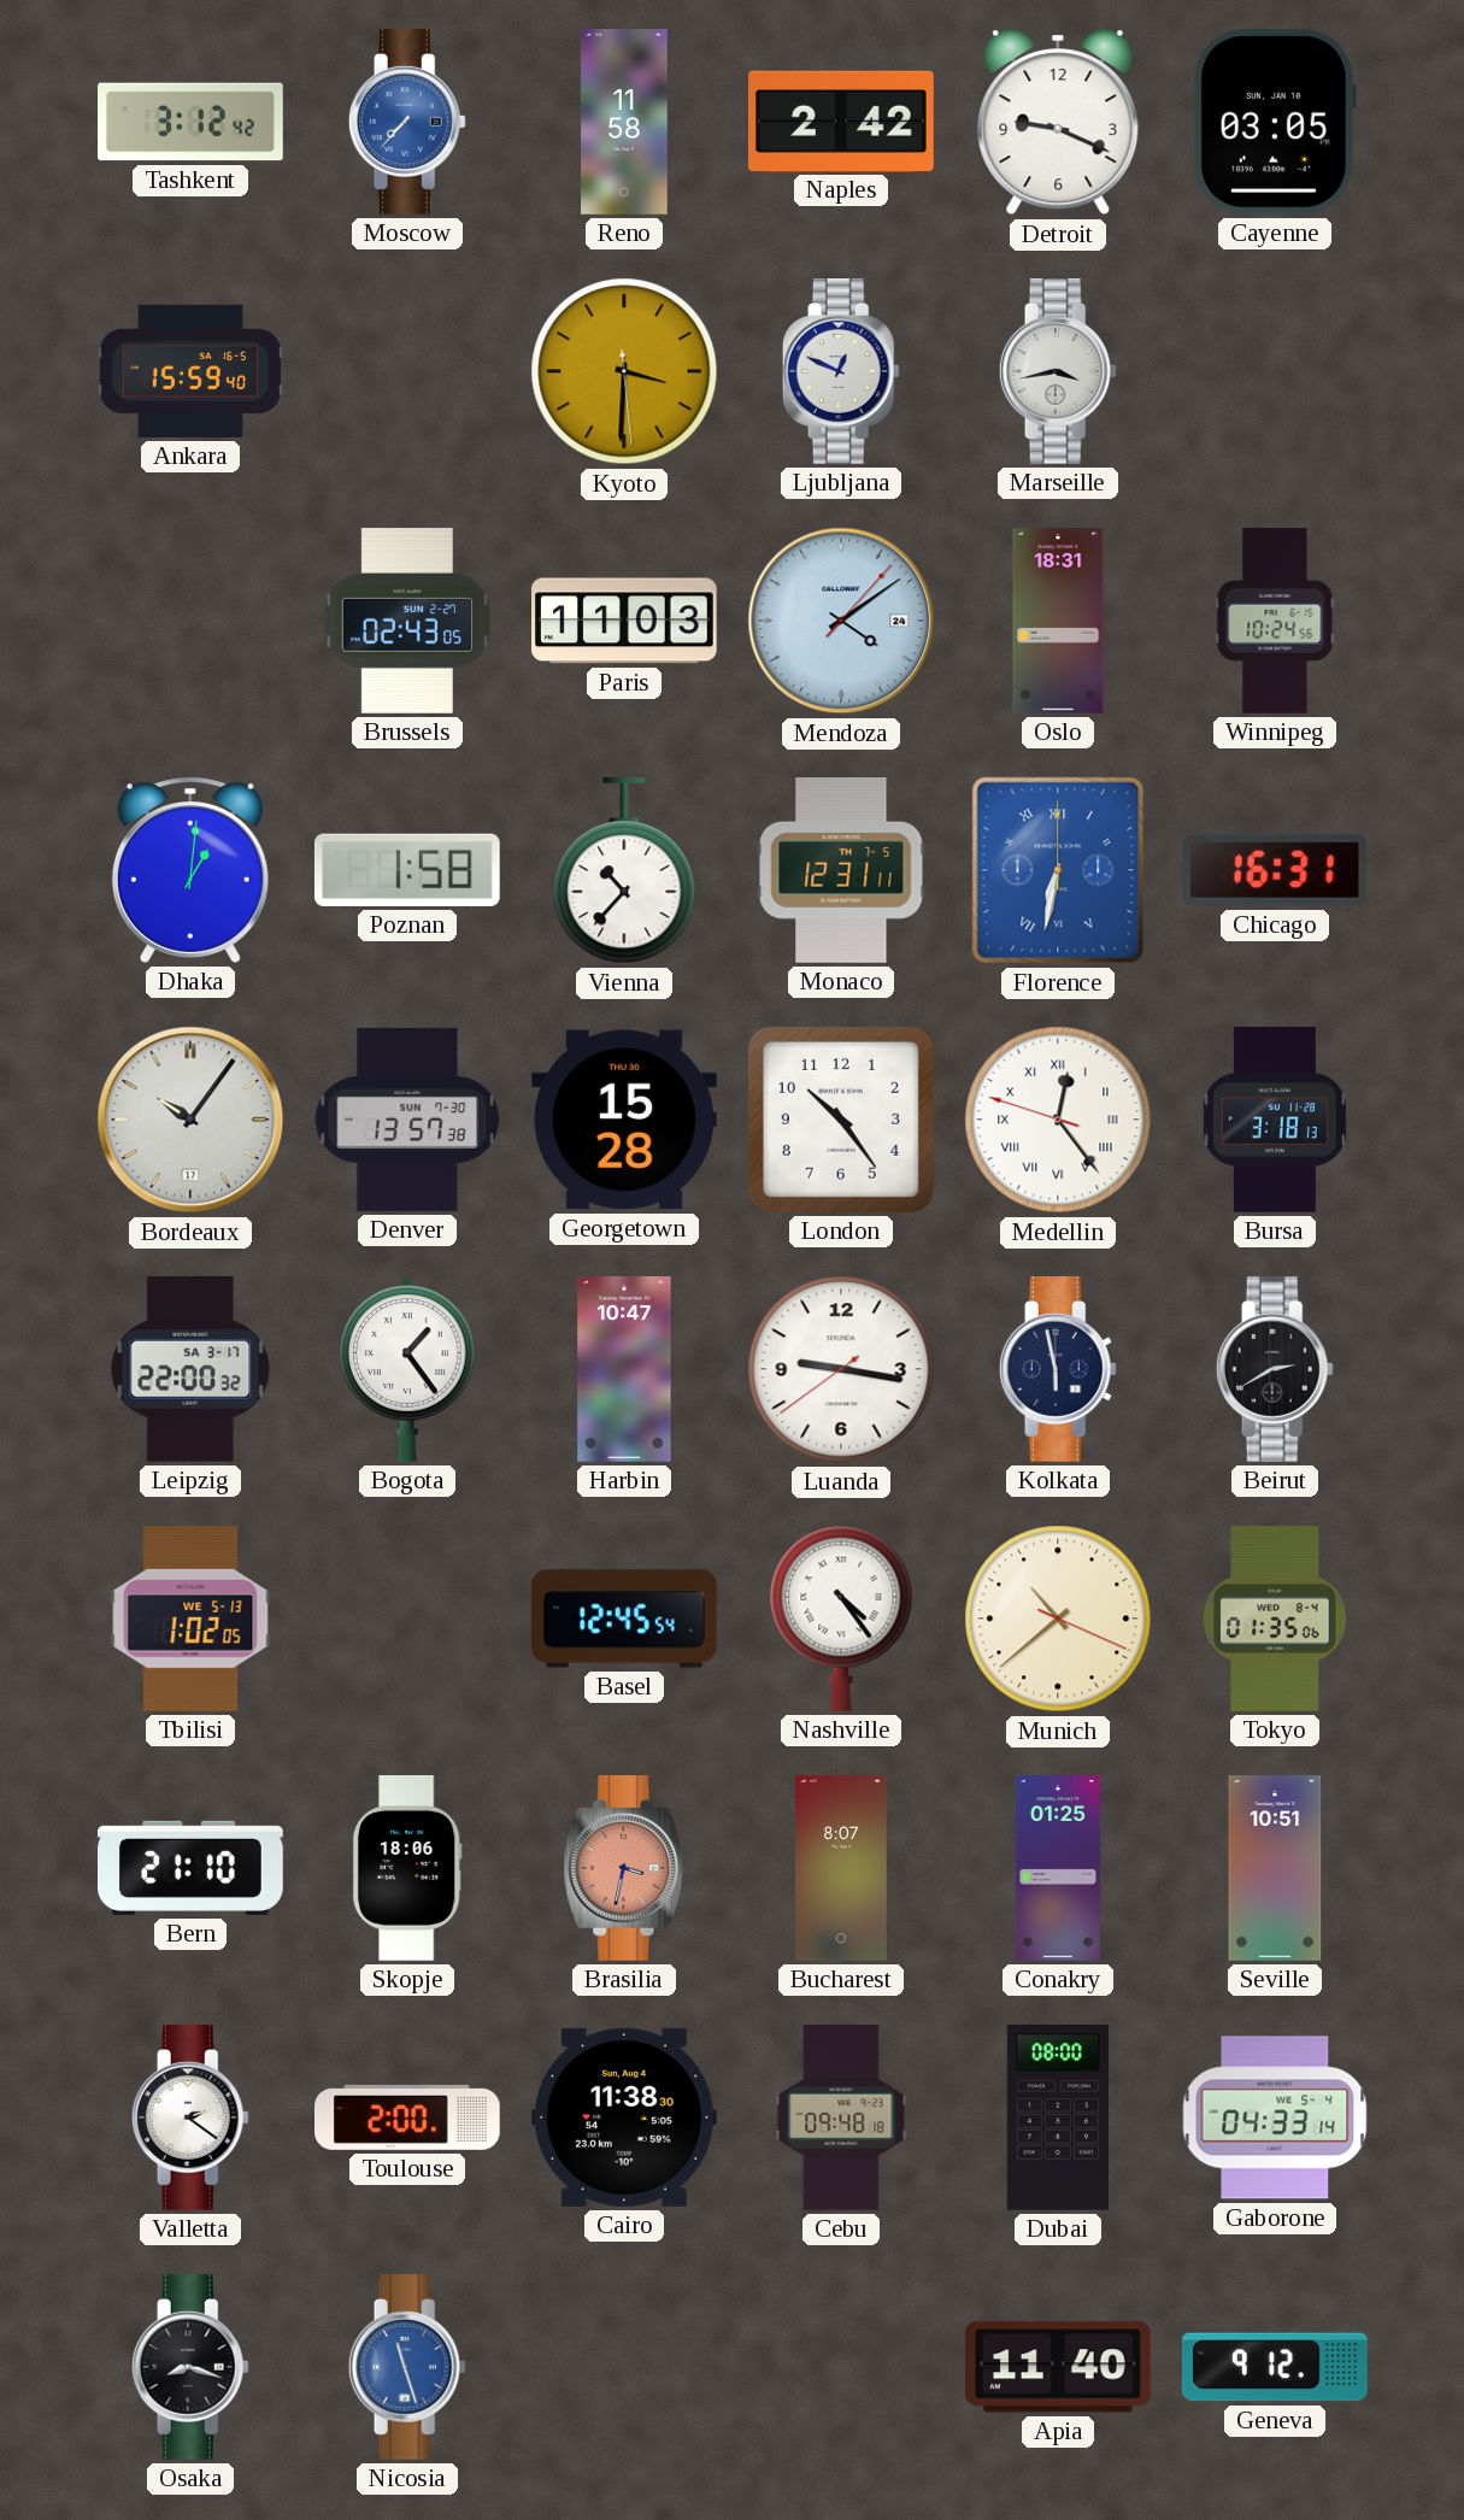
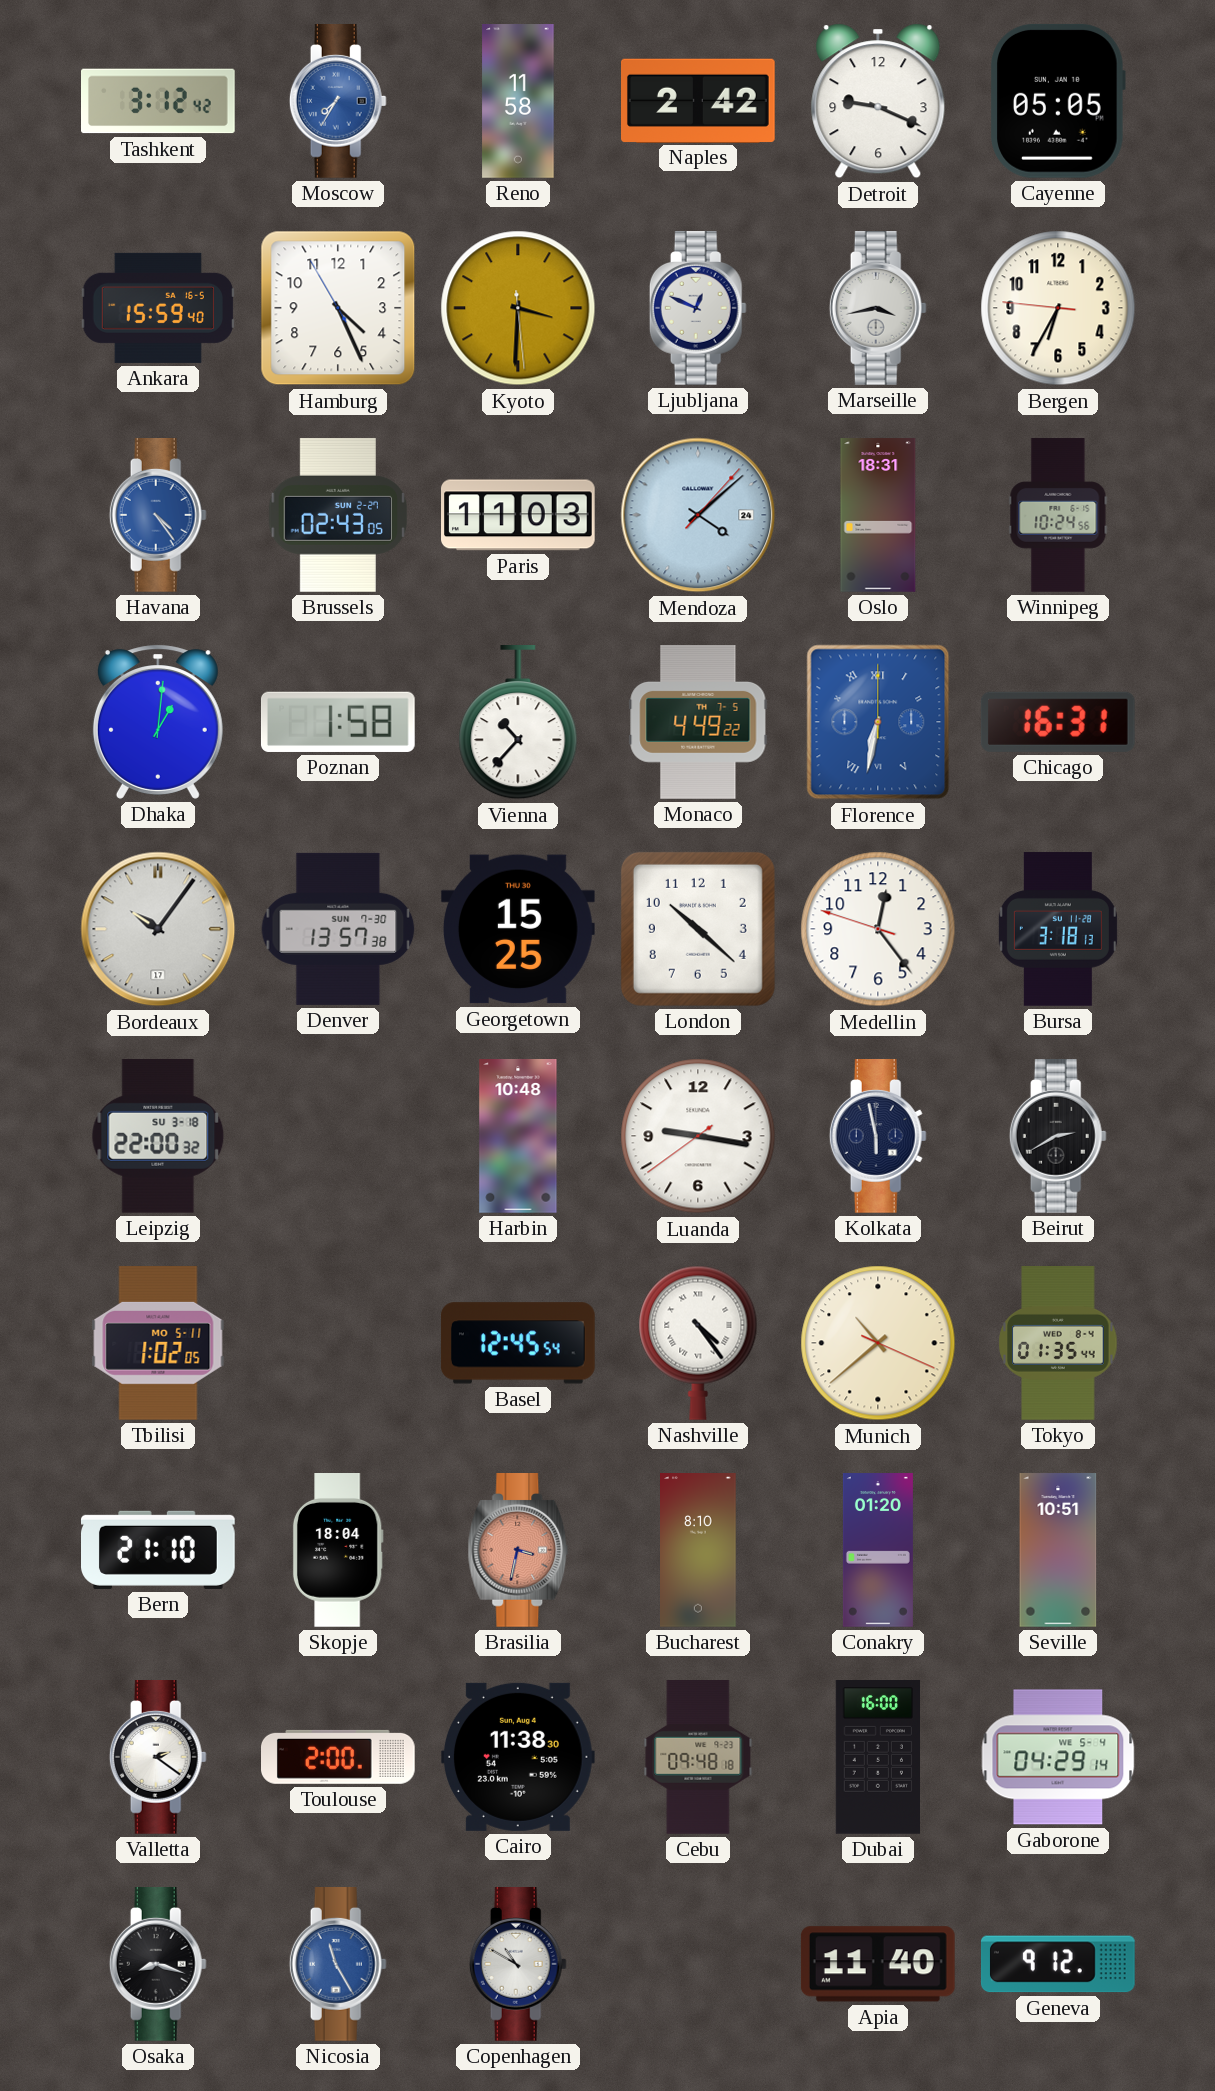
Moscow: 7:37 -> 7:35
Cayenne: 03:05 -> 05:05
Hamburg: none -> 4:25
Bergen: none -> 6:34
Havana: none -> 4:24
Mendoza: 4:09 -> 4:08
Monaco: 12:31 -> 4:49
Georgetown: 15:28 -> 15:25
London: 10:24 -> 10:22
Medellin numerals: Roman -> Arabic
Leipzig date: SA 3-17 -> SU 3-18
Bogota: 1:24 -> none
Harbin: 10:47 -> 10:48
Tbilisi date: WE 5-13 -> MO 5-11
Tokyo: 01:35:06 -> 01:35:44
Skopje: 18:06 -> 18:04
Bucharest: 8:07 -> 8:10
Conakry: 01:25 -> 01:20
Dubai: 08:00 -> 16:00
Gaborone: 04:33 -> 04:29
Nicosia: 11:27 -> 11:25
Copenhagen: none -> 10:50
